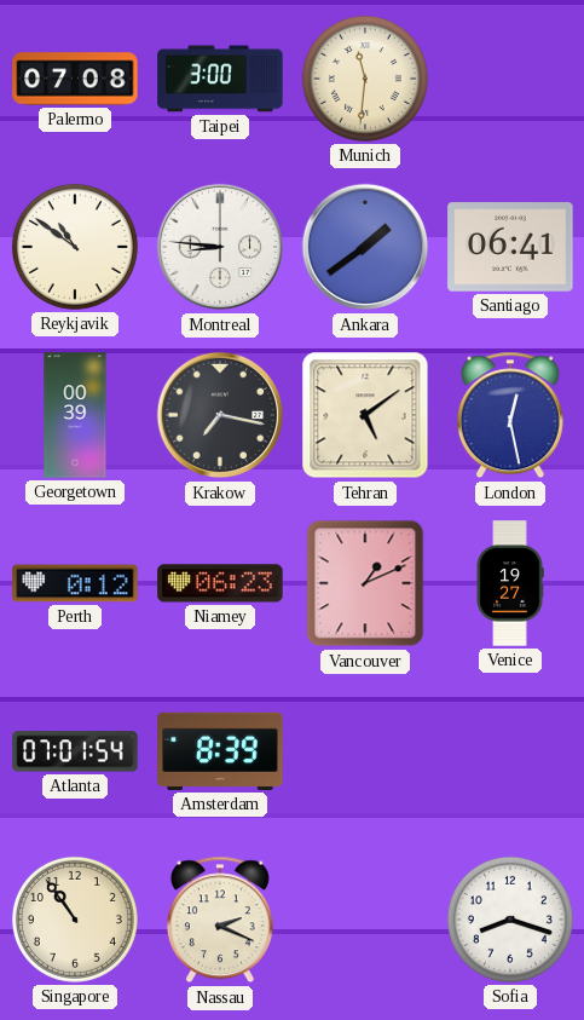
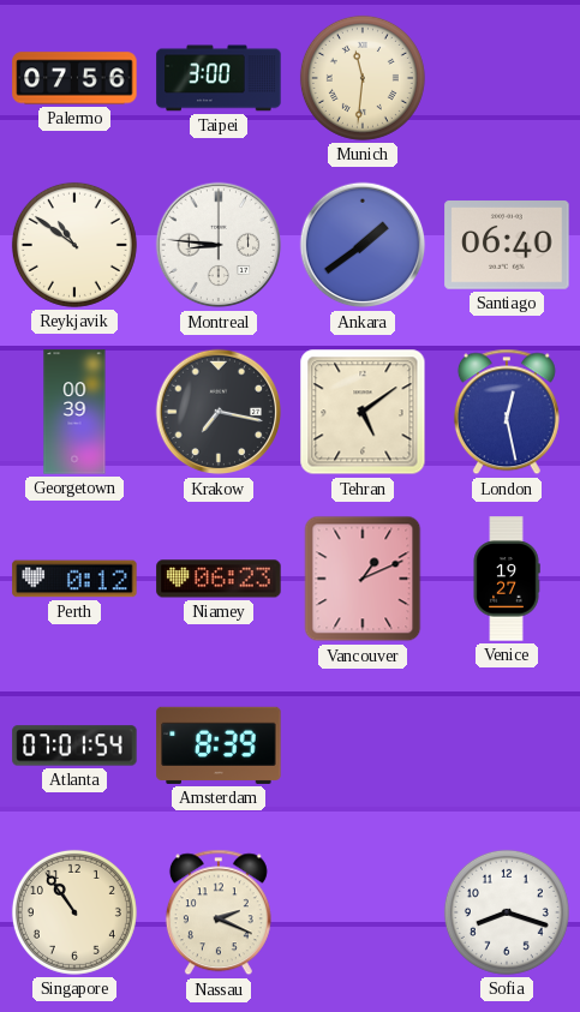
Palermo: 07:08 -> 07:56
Santiago: 06:41 -> 06:40
